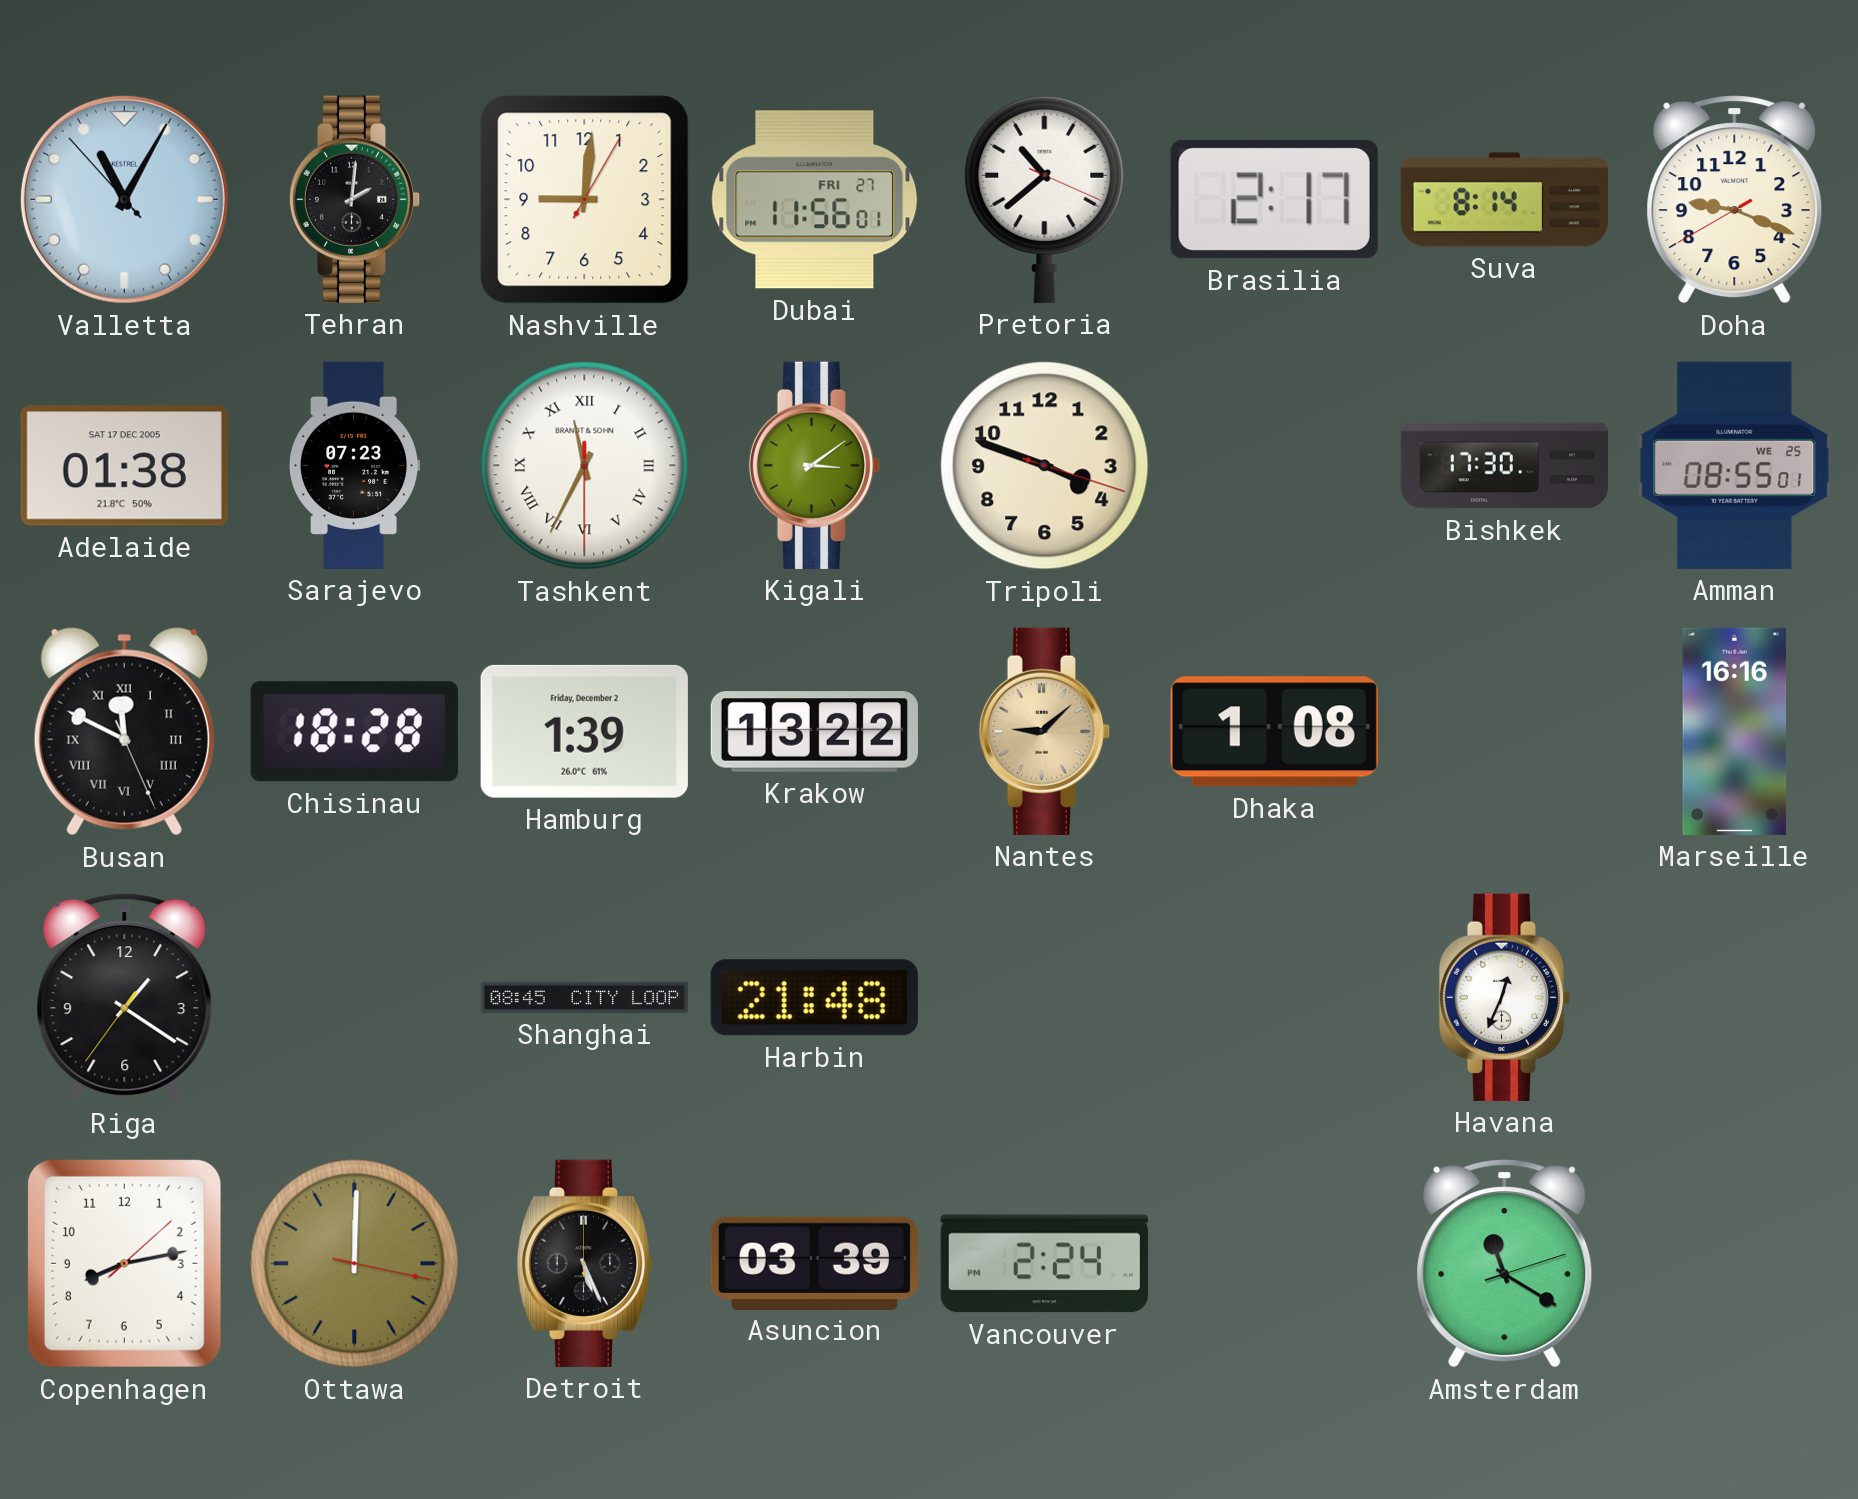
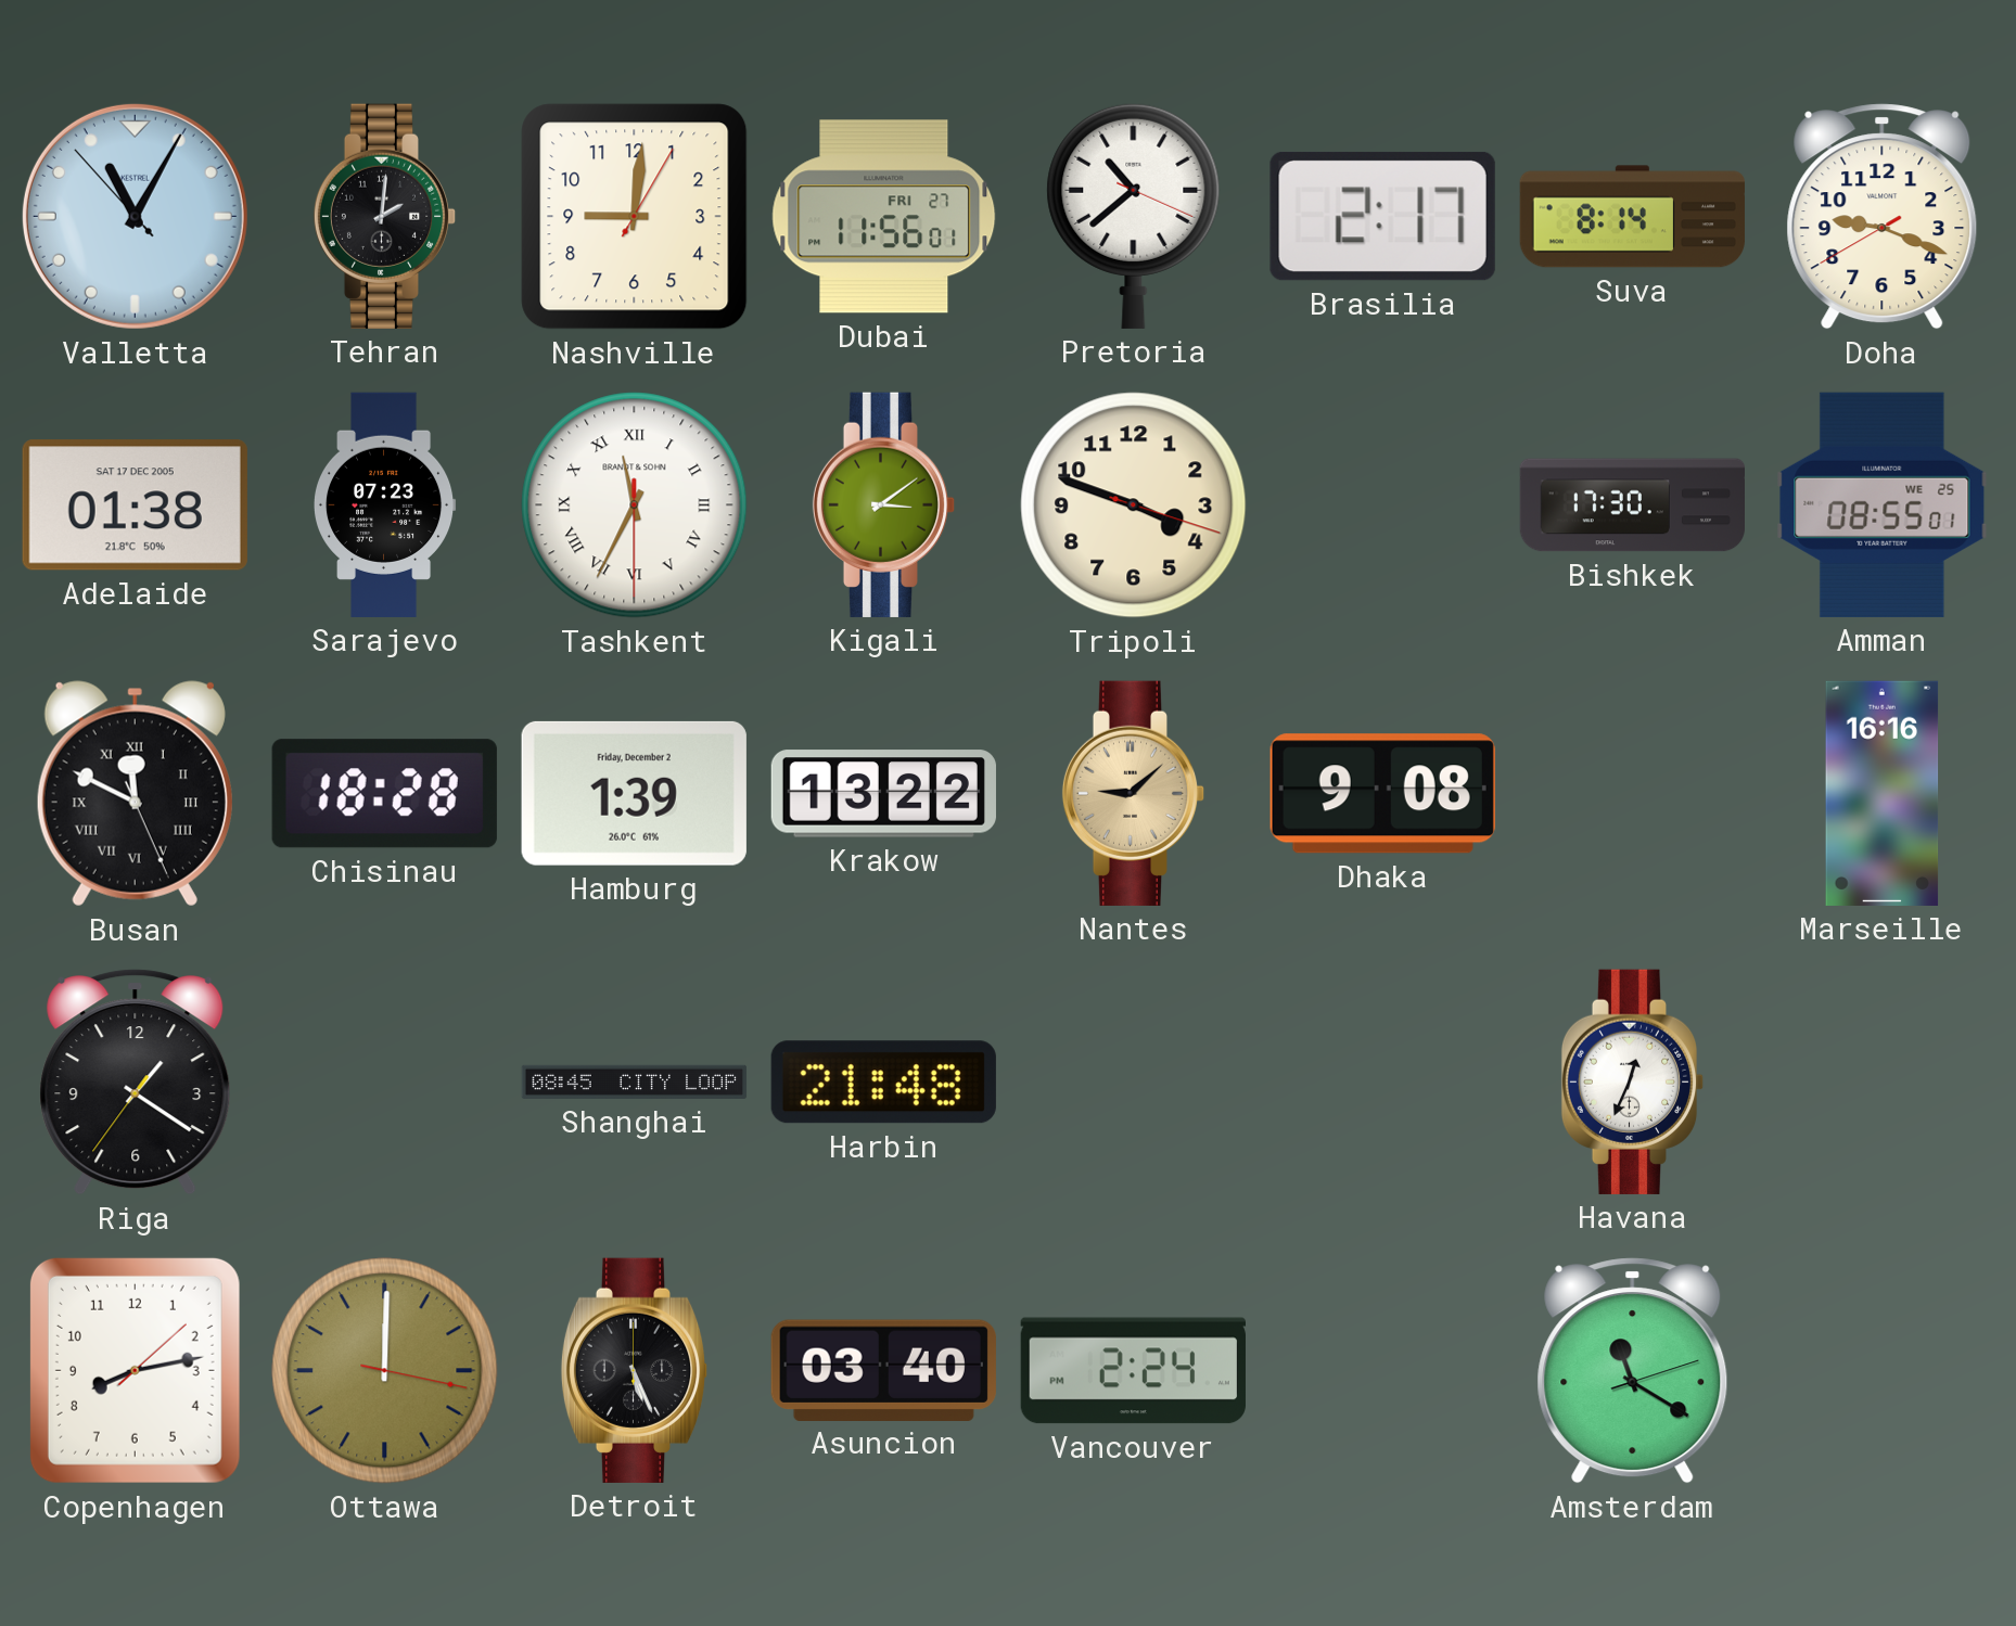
Dhaka: 1:08 -> 9:08
Asuncion: 03:39 -> 03:40
